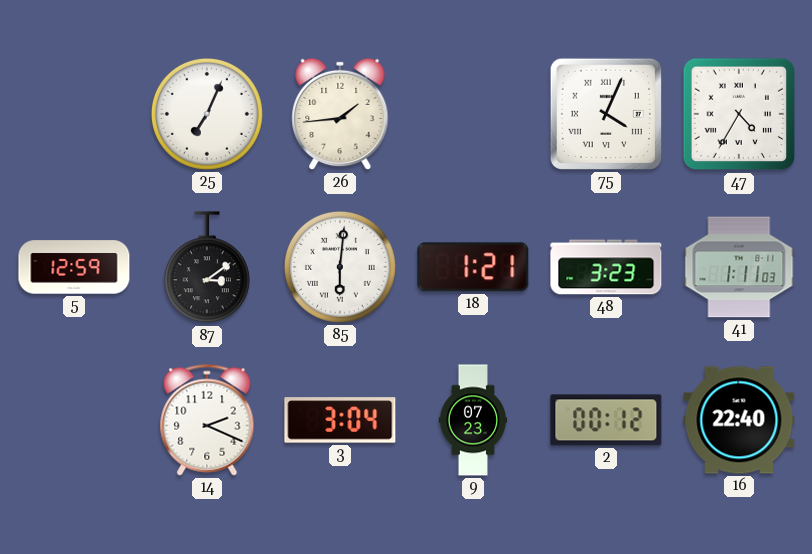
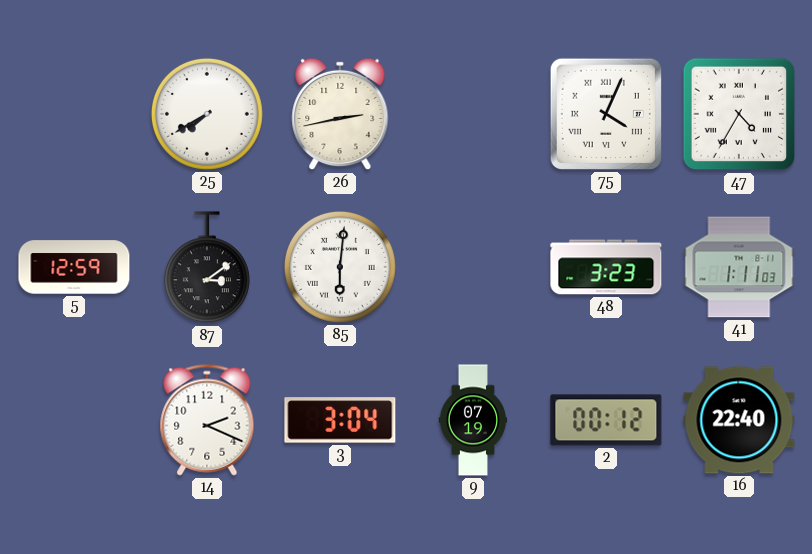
25: 7:04 -> 7:40
26: 1:44 -> 2:43
18: 1:21 -> none
9: 07:23 -> 07:19
